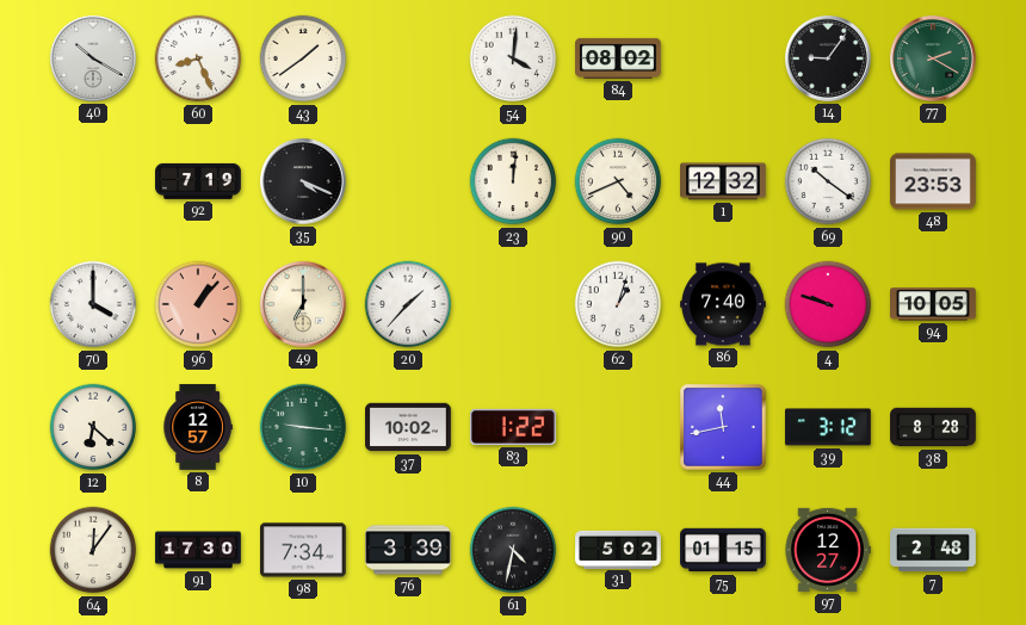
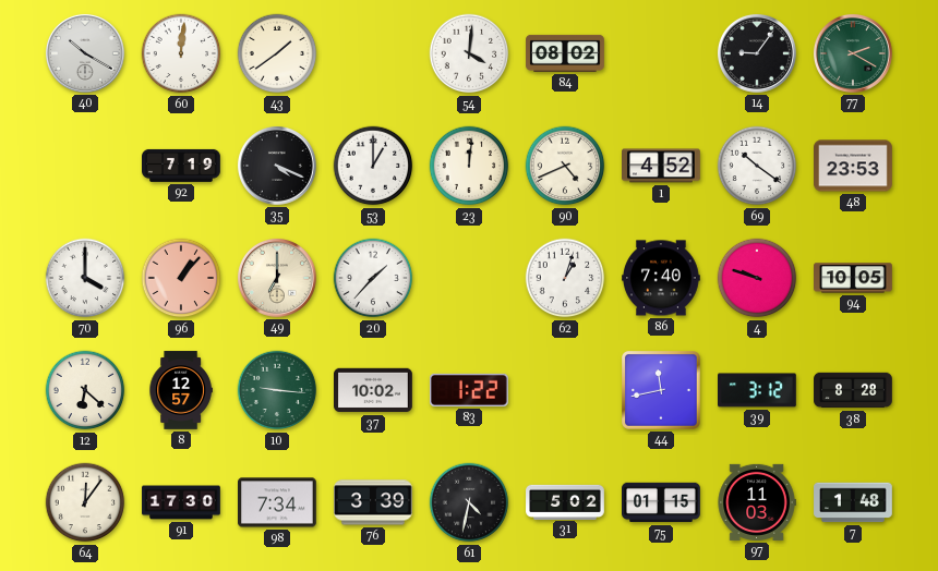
60: 8:26 -> 12:01
53: none -> 1:00
1: 12:32 -> 4:52
97: 12:27 -> 11:03
7: 2:48 -> 1:48
